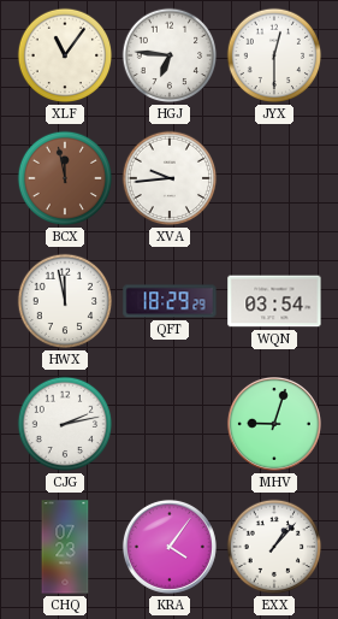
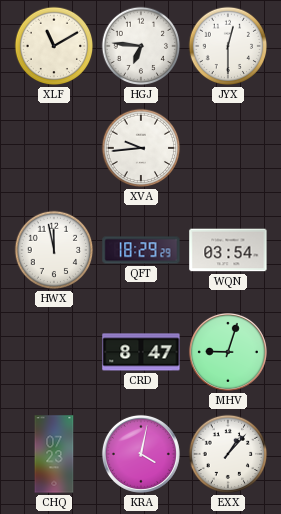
XLF: 11:06 -> 11:10
BCX: 11:58 -> none
CJG: 2:13 -> none
CRD: none -> 8:47
KRA: 4:06 -> 4:02
